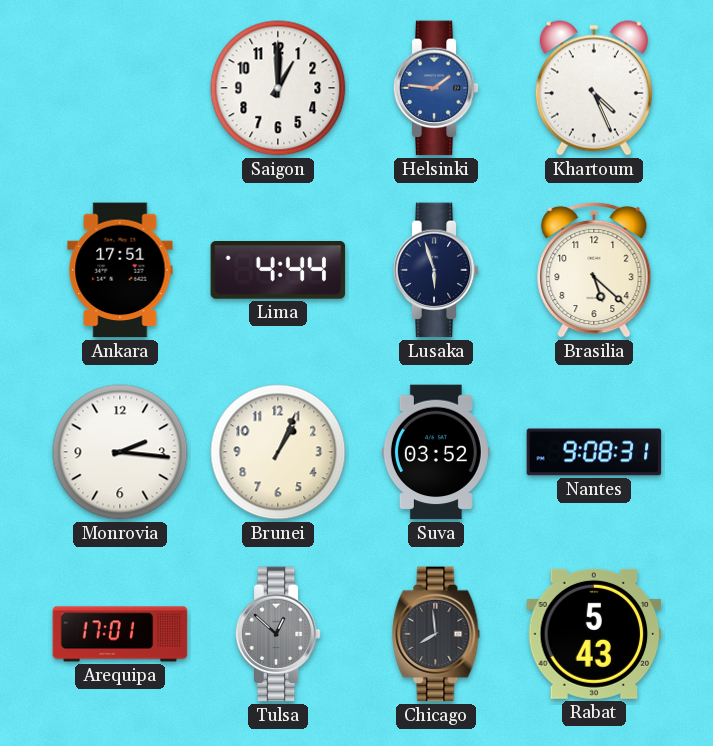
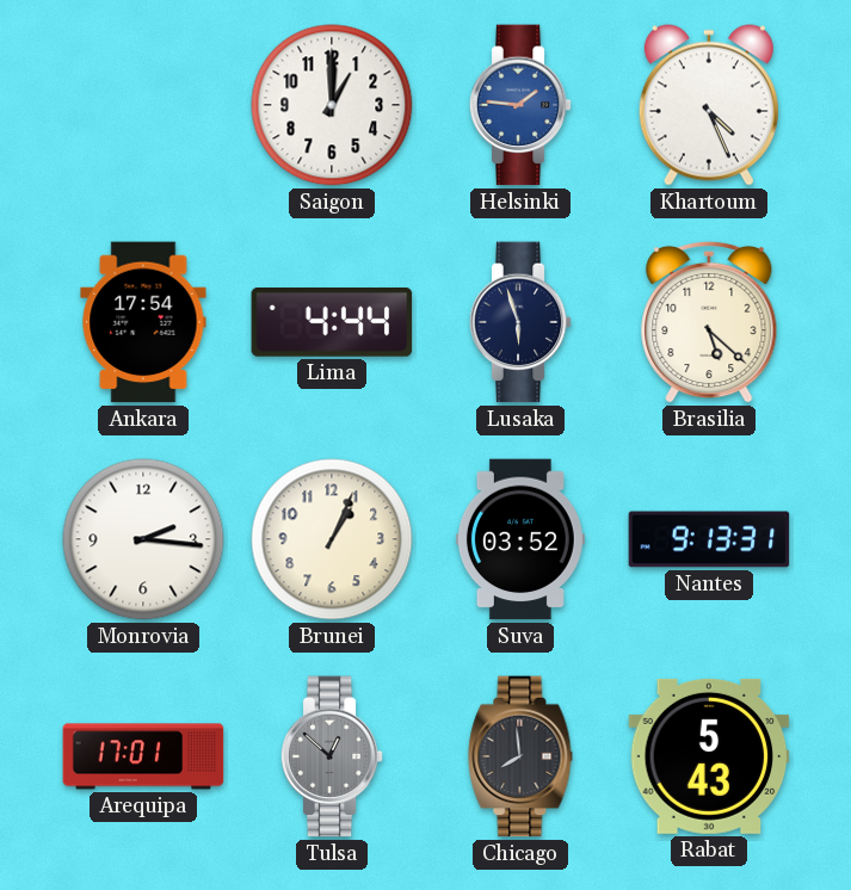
Ankara: 17:51 -> 17:54
Nantes: 9:08 -> 9:13
